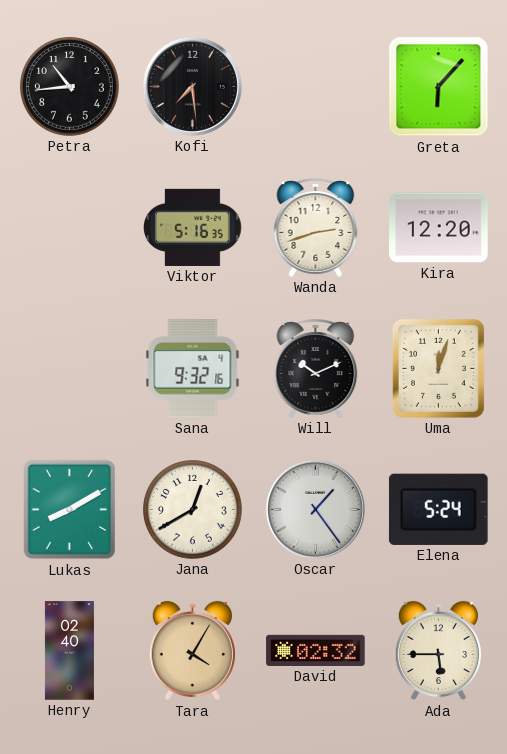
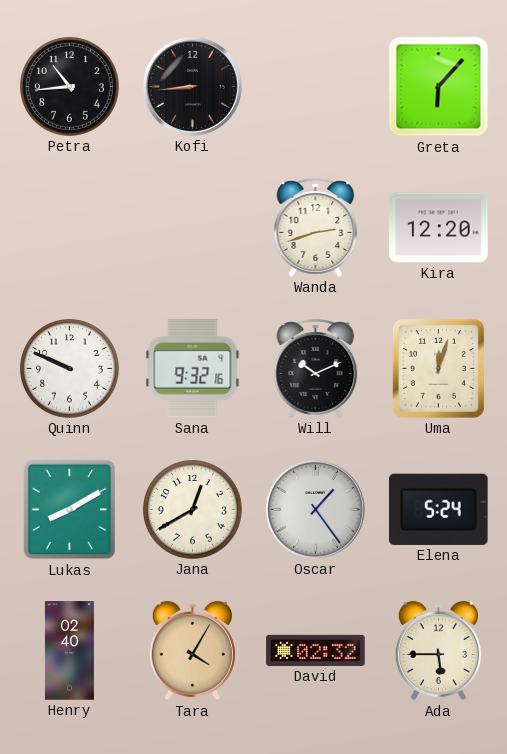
Kofi: 7:29 -> 8:44
Viktor: 5:16 -> none
Quinn: none -> 9:49
